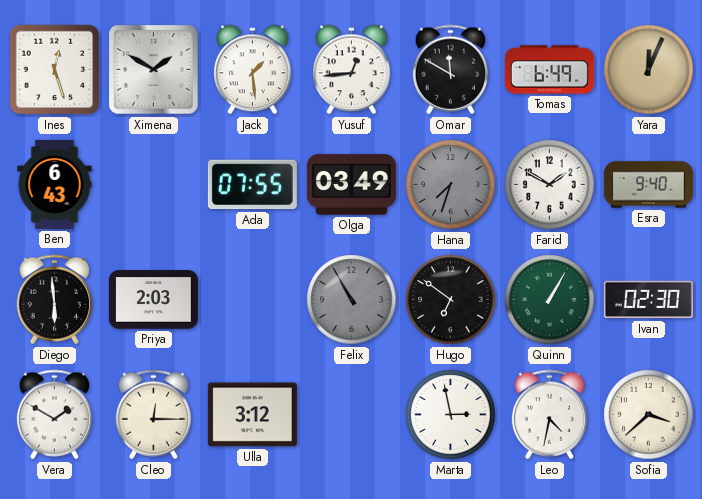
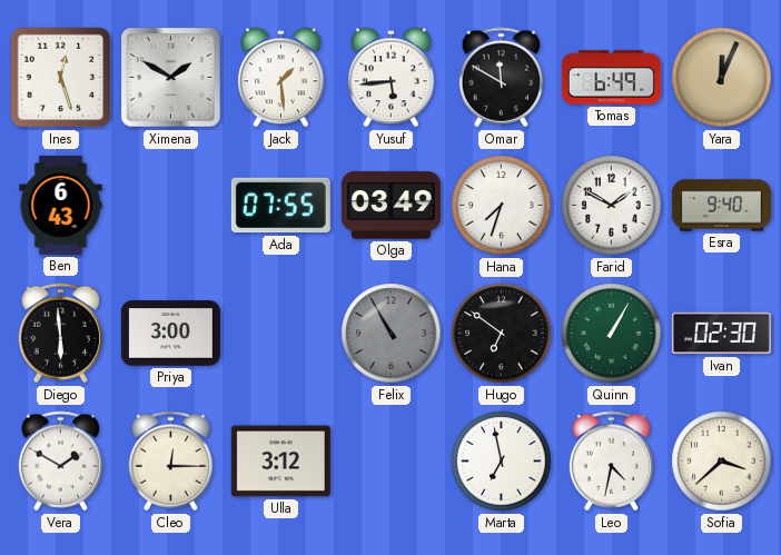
Yusuf: 12:44 -> 5:44
Hana dial: grey -> white
Priya: 2:03 -> 3:00
Marta: 2:58 -> 6:58
